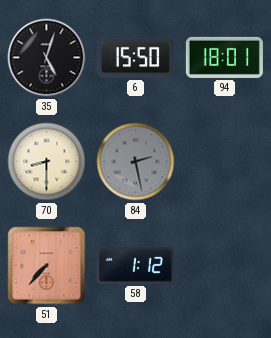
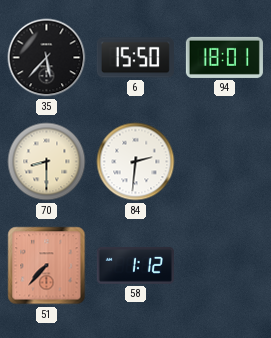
35: 5:03 -> 5:37
84: 2:28 -> 2:31
84 dial: grey -> white
